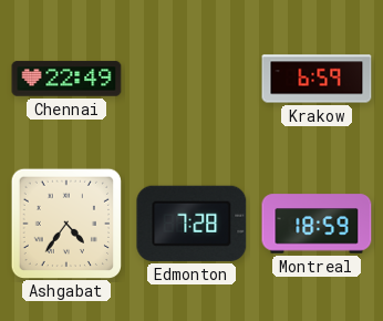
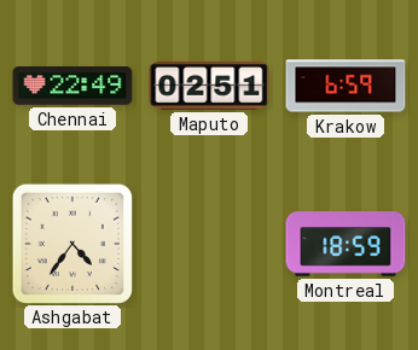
Maputo: none -> 02:51
Edmonton: 7:28 -> none
